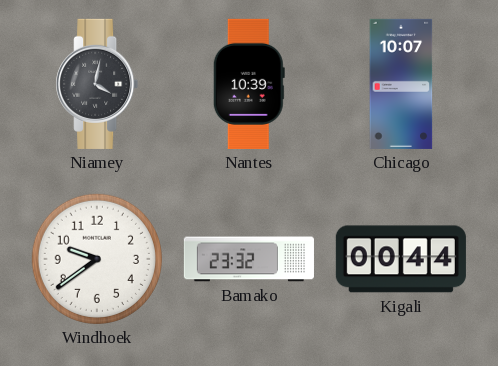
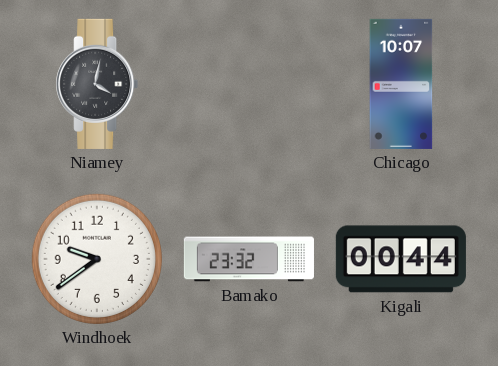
Nantes: 10:39 -> none
